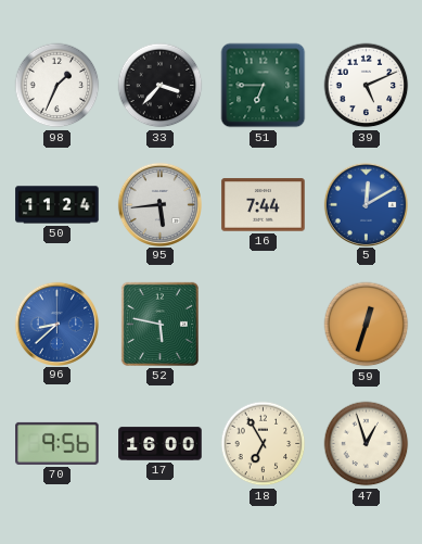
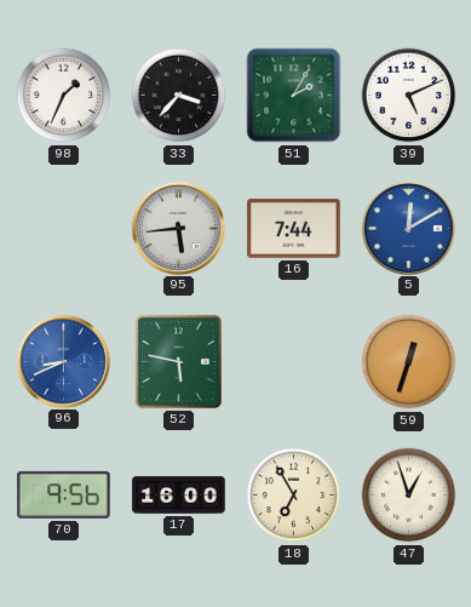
51: 6:45 -> 2:05
50: 11:24 -> none
96: 8:38 -> 8:41
